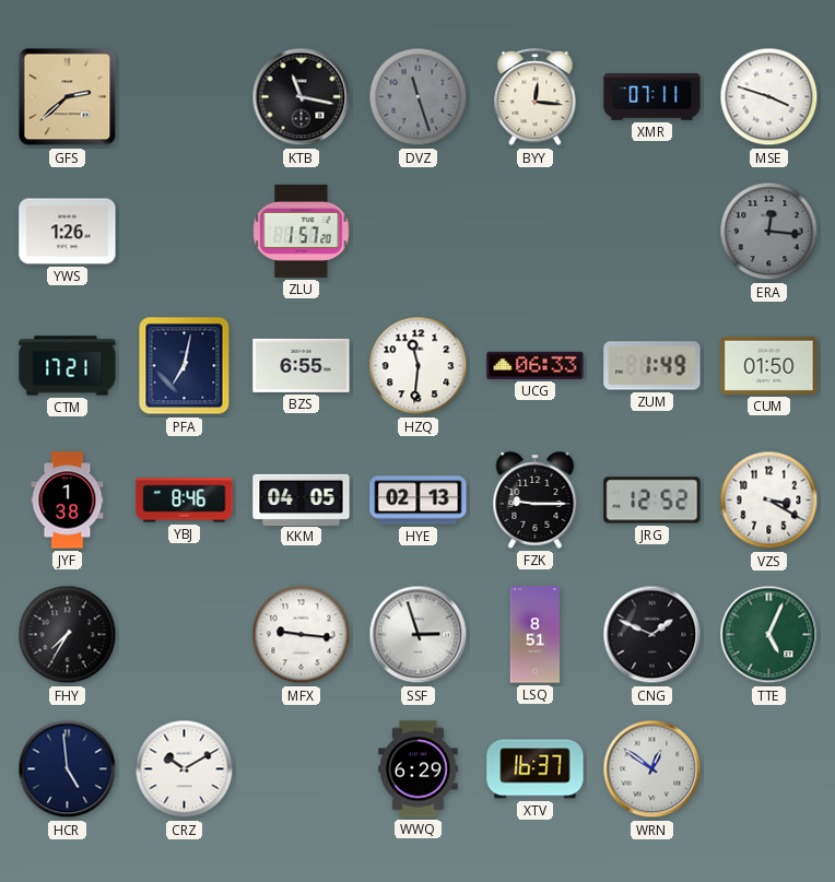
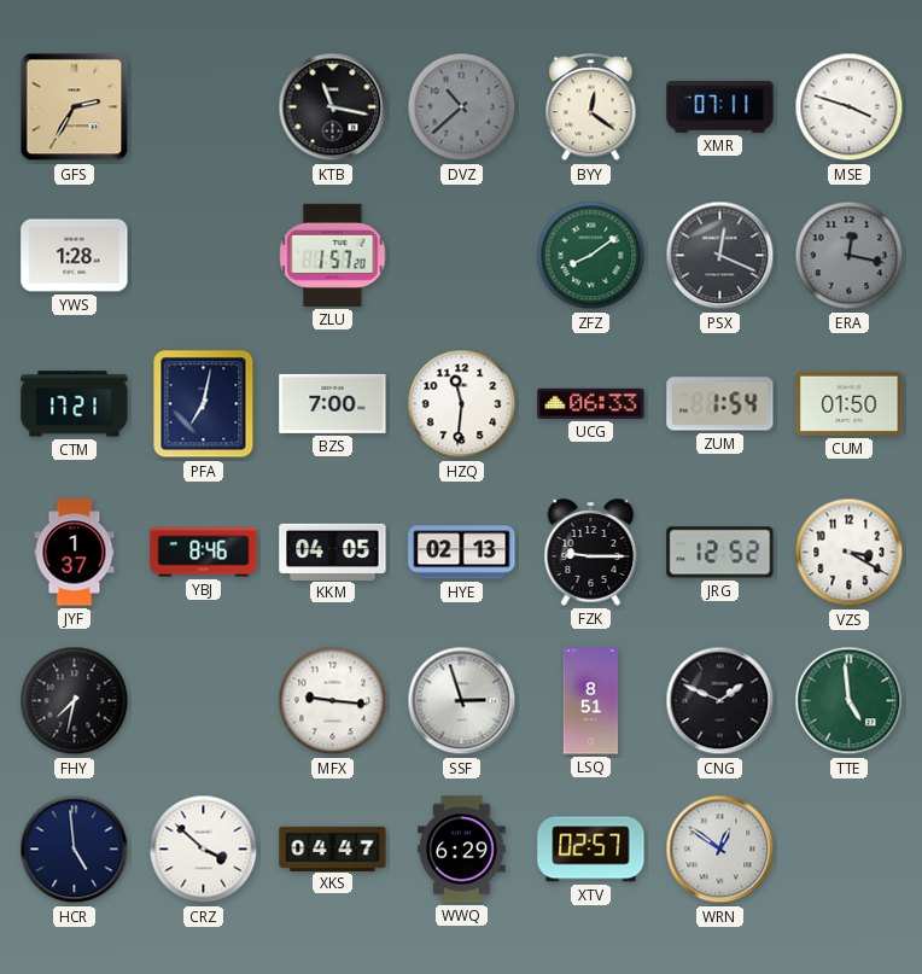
GFS: 2:38 -> 2:35
DVZ: 11:27 -> 10:38
BYY: 12:16 -> 12:21
YWS: 1:26 -> 1:28
ZFZ: none -> 8:09
PSX: none -> 12:19
ERA: 12:16 -> 12:17
BZS: 6:55 -> 7:00
ZUM: 1:49 -> 1:54
JYF: 1:38 -> 1:37
FHY: 7:35 -> 7:32
TTE: 5:04 -> 4:59
CRZ: 10:10 -> 3:52
XKS: none -> 04:47
XTV: 16:37 -> 02:57
